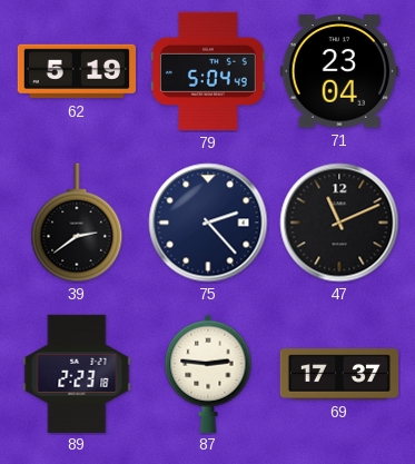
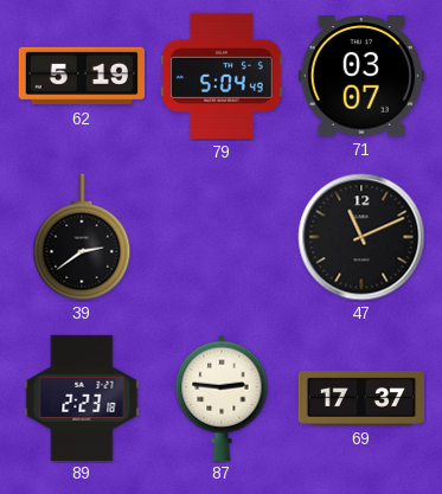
71: 23:04 -> 03:07
75: 2:23 -> none
